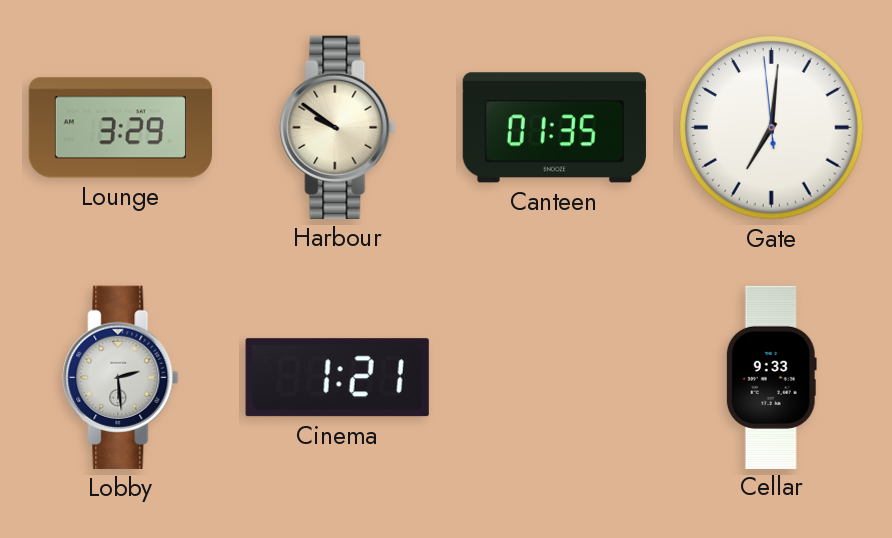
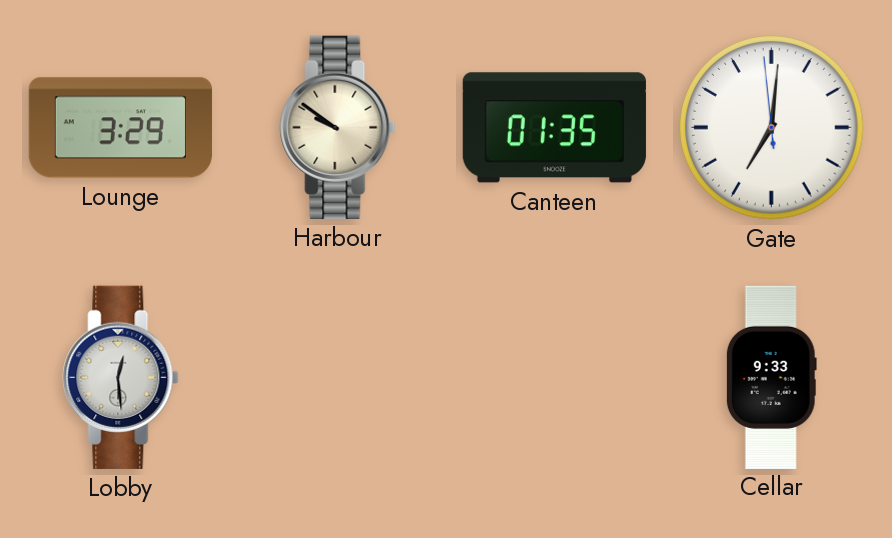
Lobby: 2:29 -> 12:29
Cinema: 1:21 -> none
